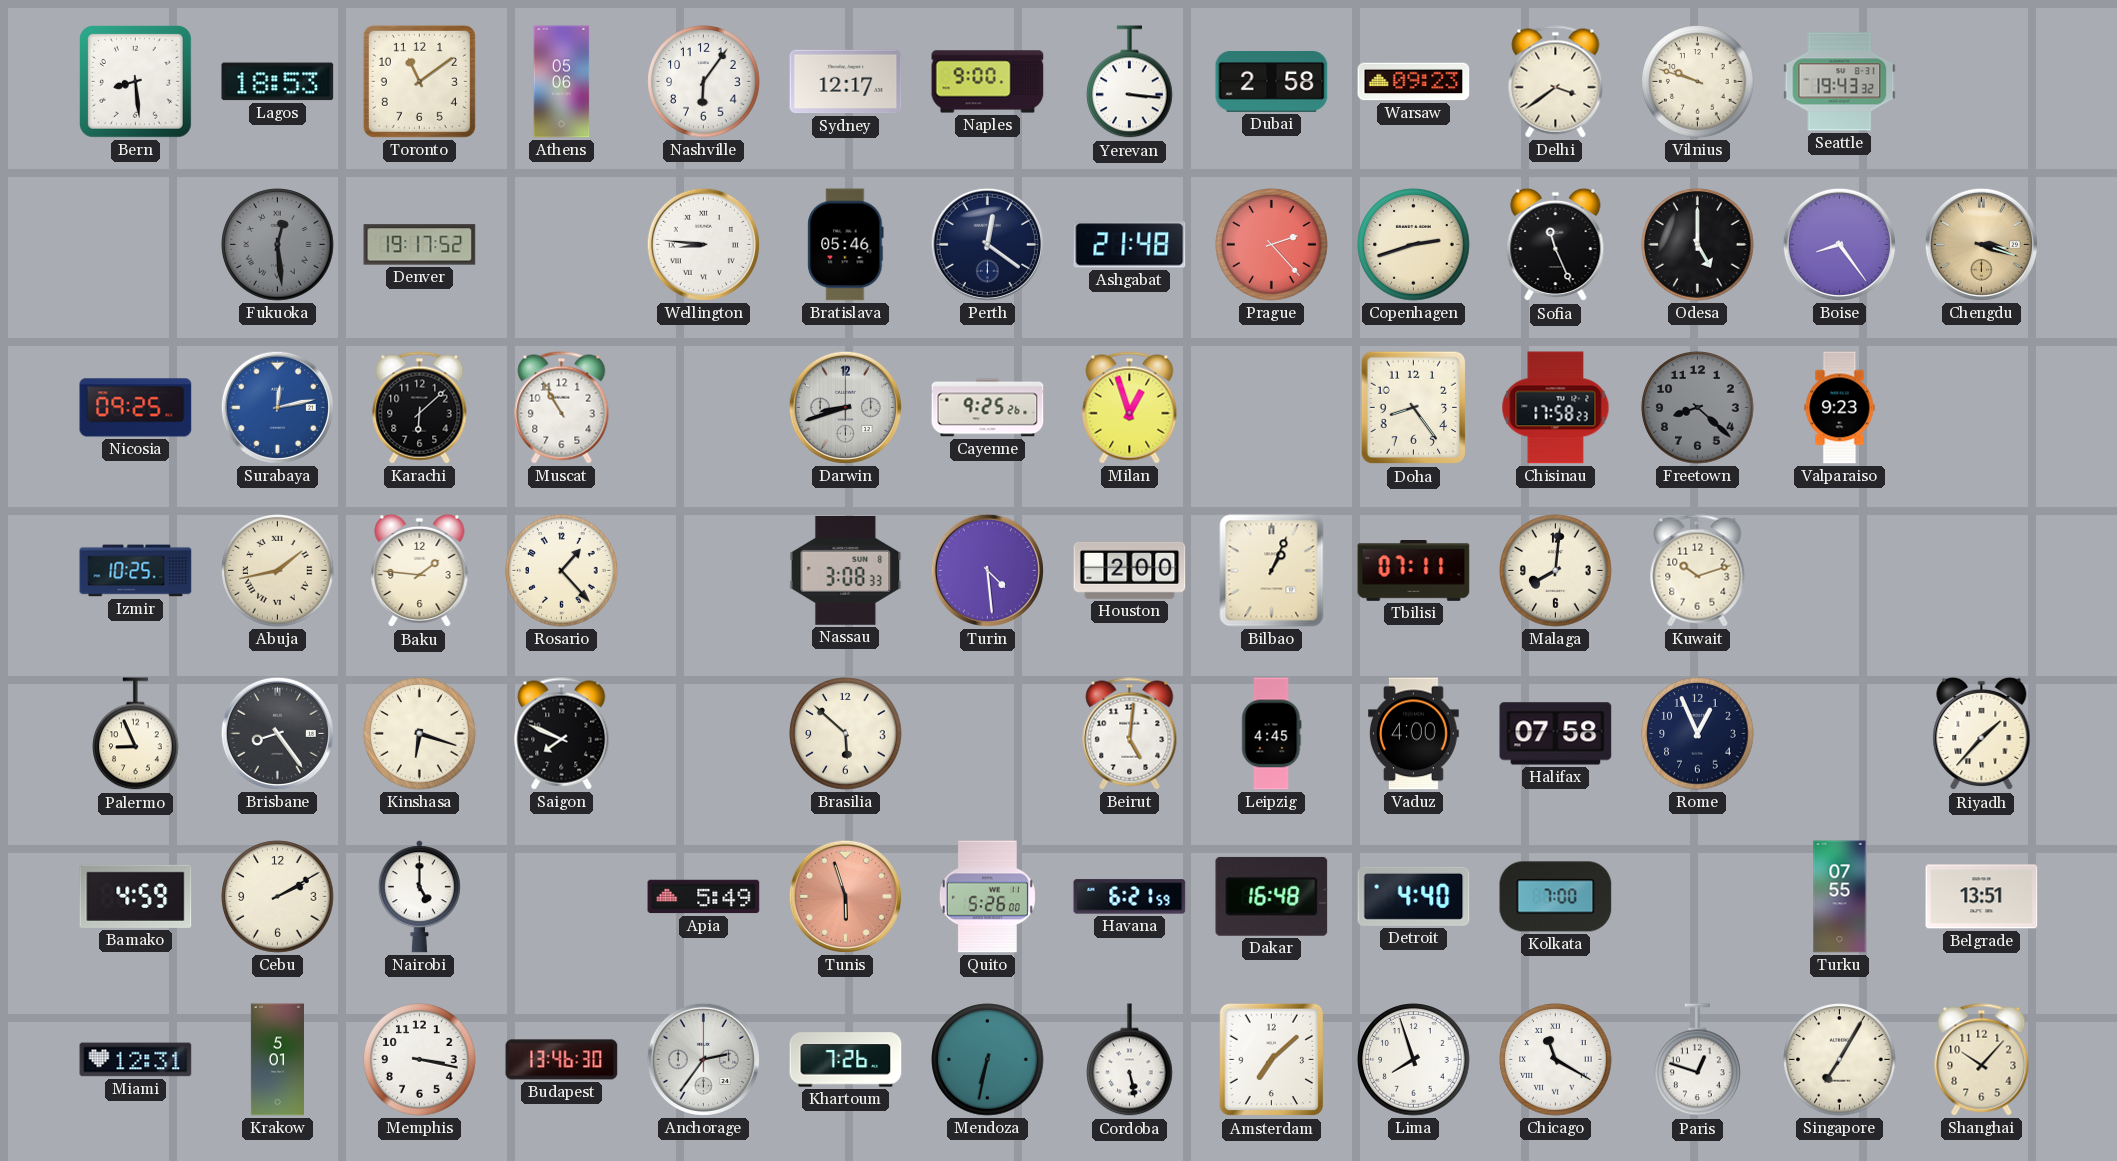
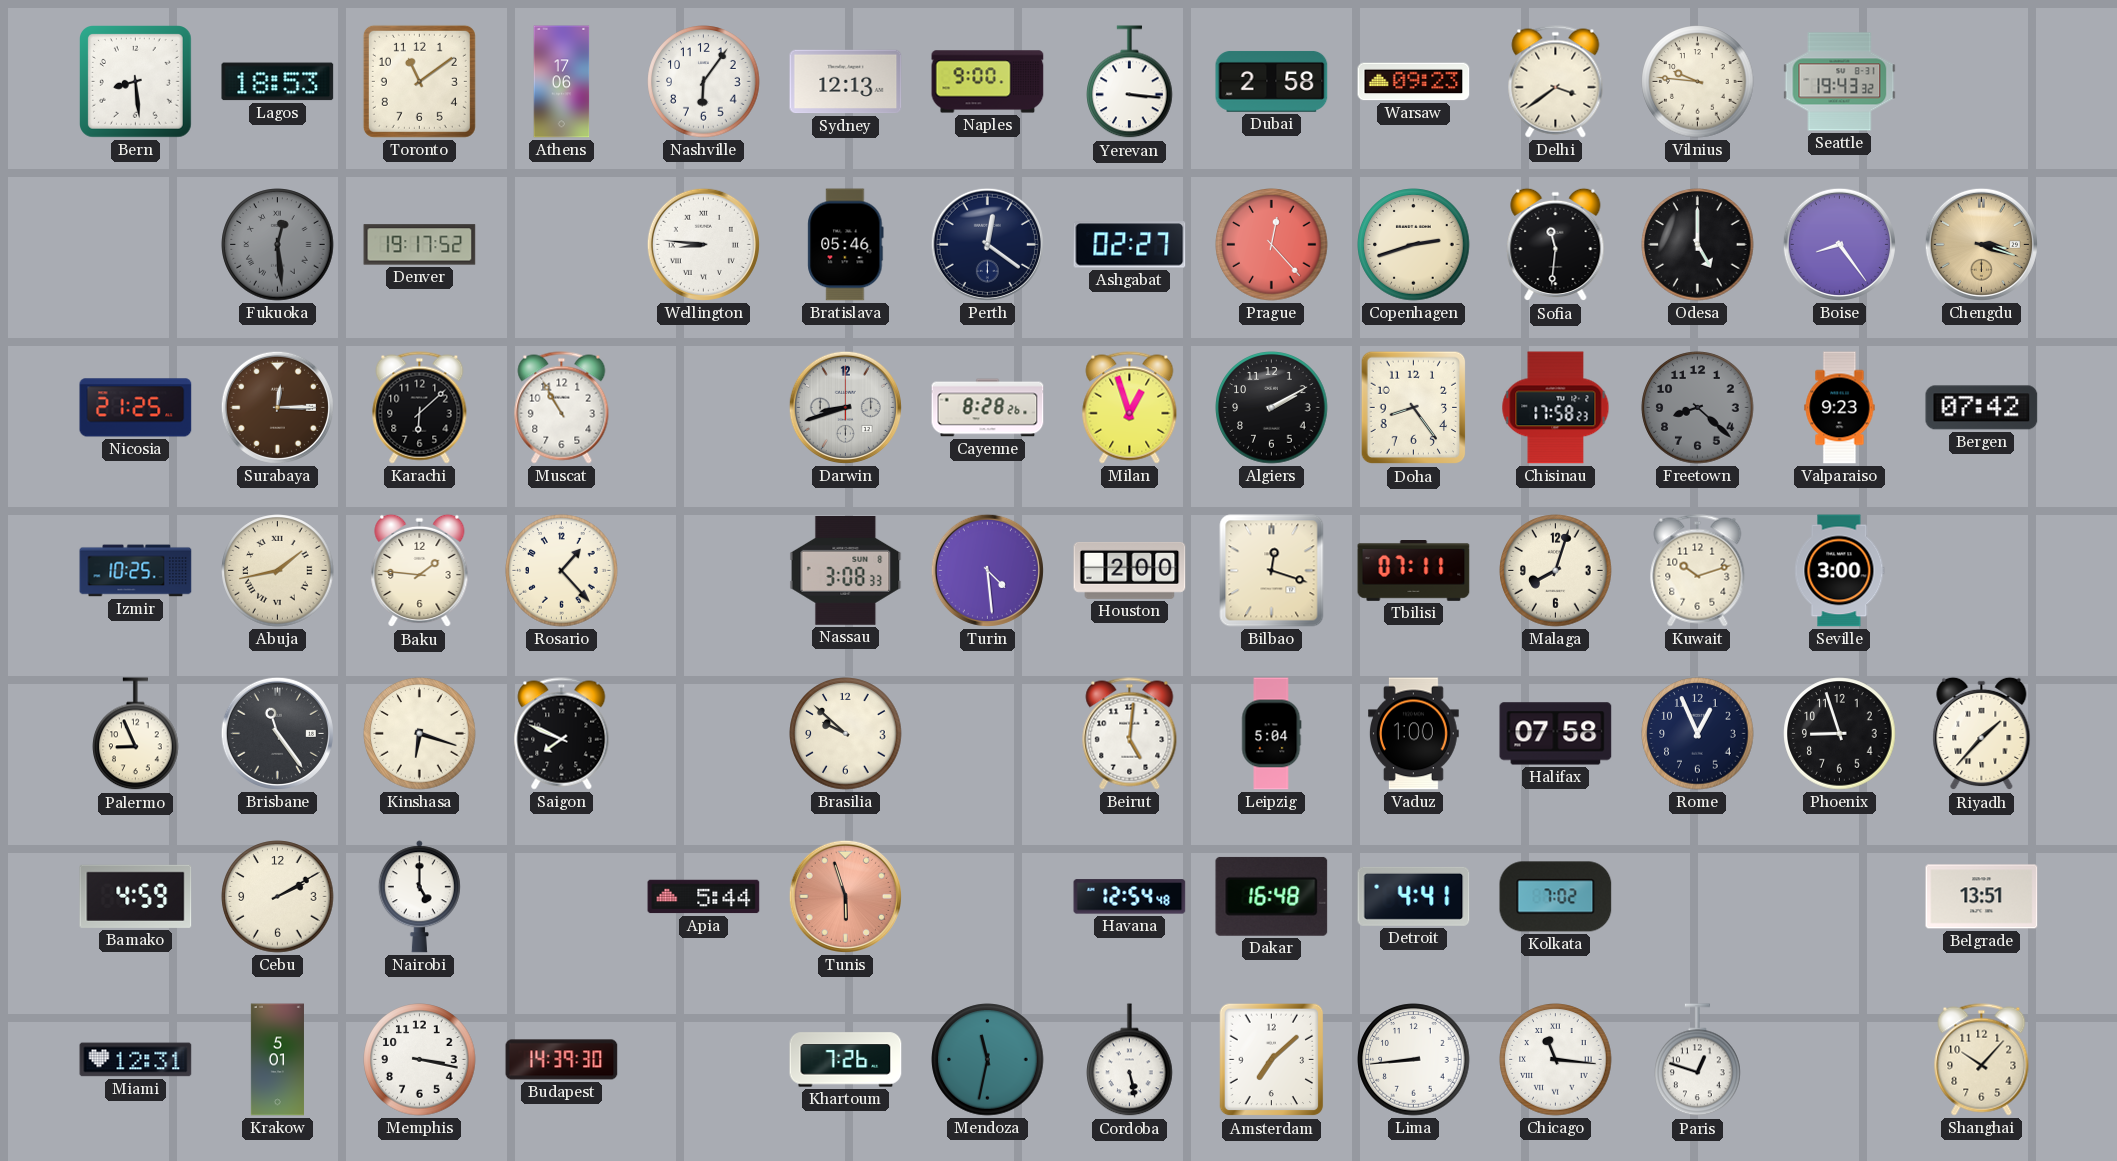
Athens: 05:06 -> 17:06
Sydney: 12:17 -> 12:13
Vilnius: 9:48 -> 9:46
Ashgabat: 21:48 -> 02:27
Prague: 2:23 -> 12:23
Sofia: 11:26 -> 11:31
Nicosia: 09:25 -> 21:25
Surabaya: 12:13 -> 12:15
Surabaya dial: blue -> brown
Cayenne: 9:25 -> 8:28
Algiers: none -> 2:10
Bergen: none -> 07:42
Bilbao: 1:04 -> 12:18
Malaga: 8:01 -> 8:03
Seville: none -> 3:00
Brisbane: 8:24 -> 11:24
Brasilia: 5:52 -> 9:52
Leipzig: 4:45 -> 5:04
Vaduz: 4:00 -> 1:00
Phoenix: none -> 8:57
Apia: 5:49 -> 5:44
Quito: 5:26 -> none
Havana: 6:21 -> 12:54
Detroit: 4:40 -> 4:41
Kolkata: 7:00 -> 7:02
Turku: 07:55 -> none
Budapest: 13:46 -> 14:39
Anchorage: 2:36 -> none
Mendoza: 6:32 -> 11:32
Lima: 7:57 -> 8:44
Chicago: 11:20 -> 11:16
Singapore: 7:05 -> none
